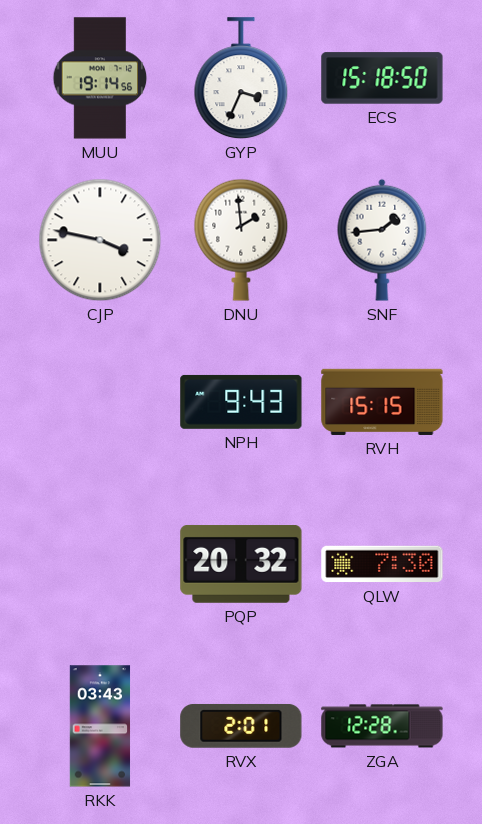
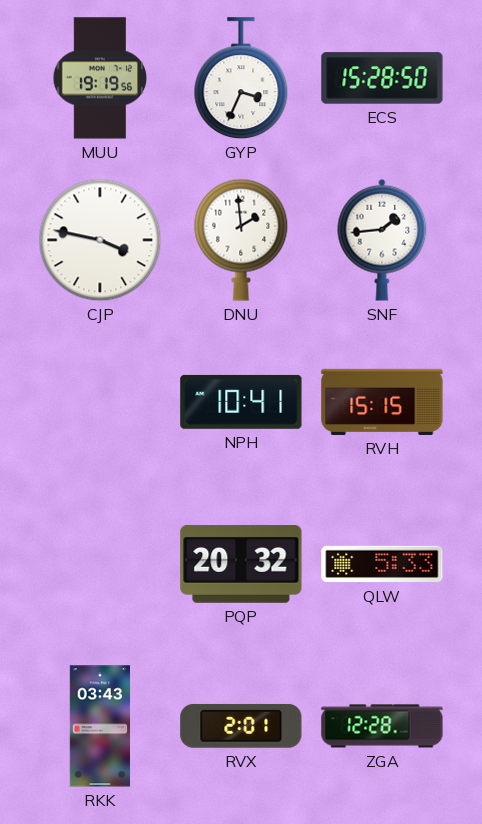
MUU: 19:14 -> 19:19
ECS: 15:18 -> 15:28
NPH: 9:43 -> 10:41
QLW: 7:30 -> 5:33
